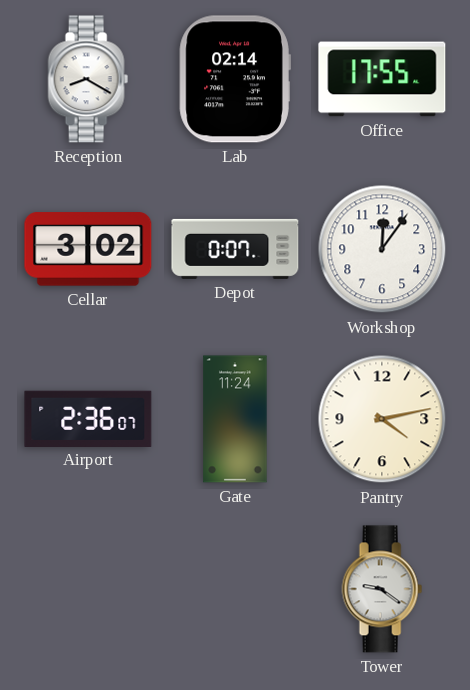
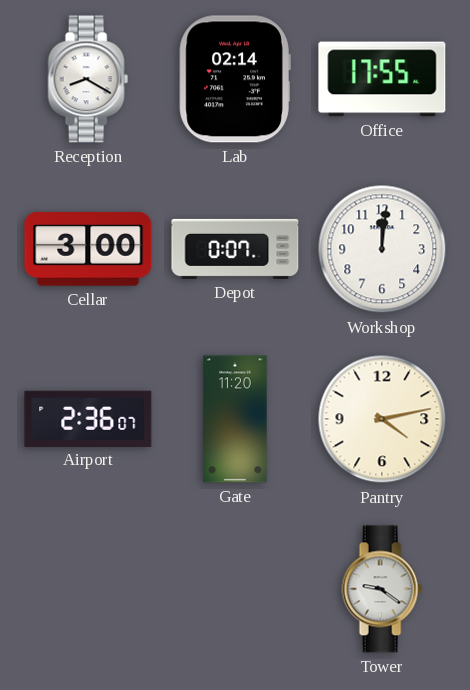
Cellar: 3:02 -> 3:00
Workshop: 12:06 -> 12:01
Gate: 11:24 -> 11:20
